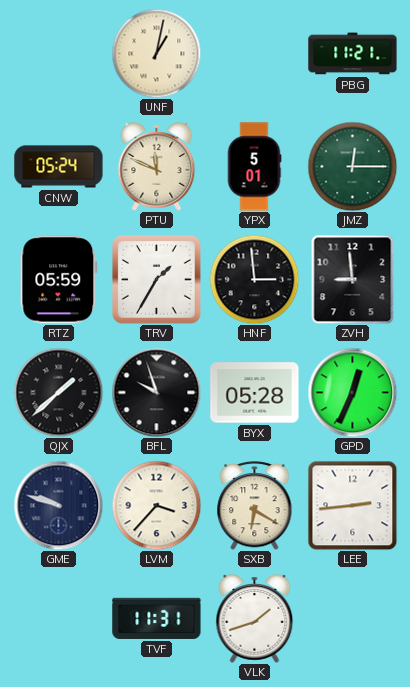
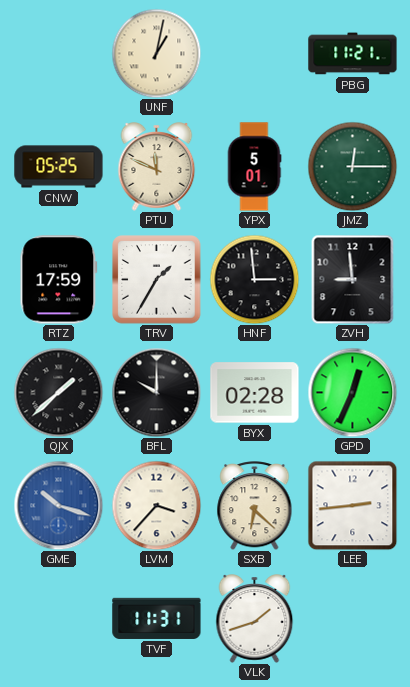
CNW: 05:24 -> 05:25
RTZ: 05:59 -> 17:59
BFL: 9:57 -> 10:00
BYX: 05:28 -> 02:28
GME: 9:48 -> 10:18
GME dial: navy -> blue
SXB: 6:20 -> 6:22
